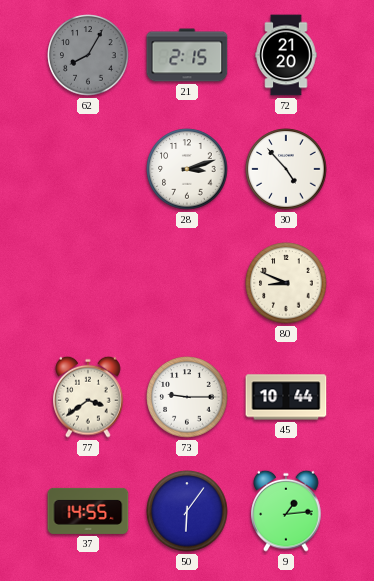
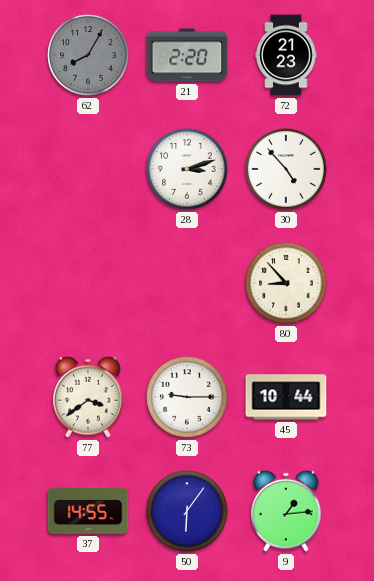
21: 2:15 -> 2:20
72: 21:20 -> 21:23
80: 8:49 -> 8:53
